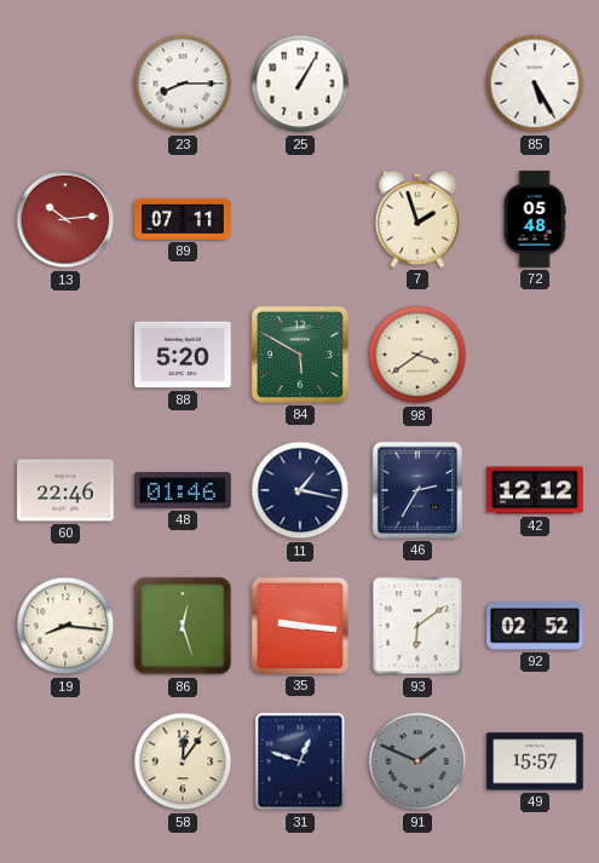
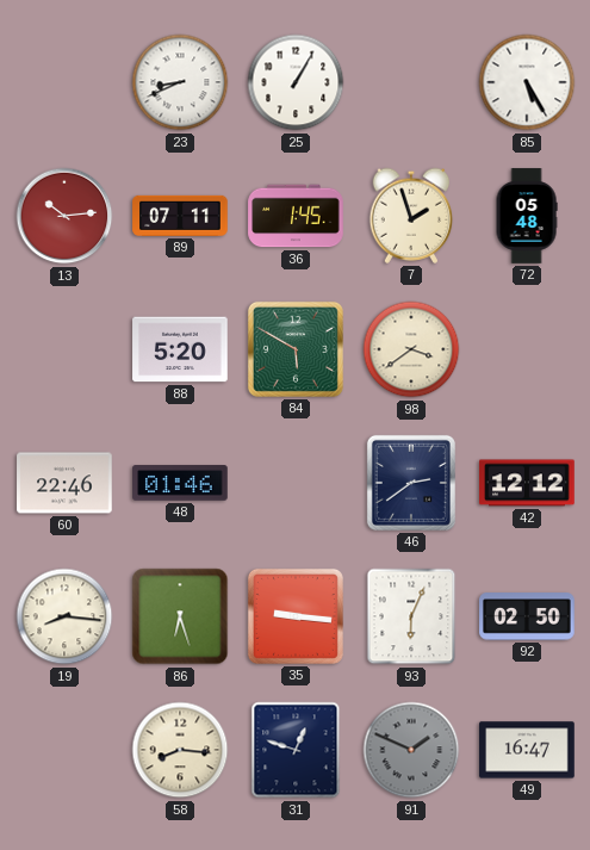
23: 8:15 -> 8:41
36: none -> 1:45
11: 1:17 -> none
46: 2:35 -> 2:39
86: 12:27 -> 6:27
93: 6:09 -> 6:04
92: 02:52 -> 02:50
58: 12:06 -> 8:16
49: 15:57 -> 16:47
